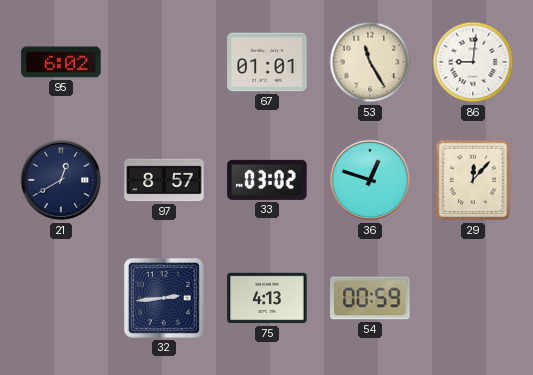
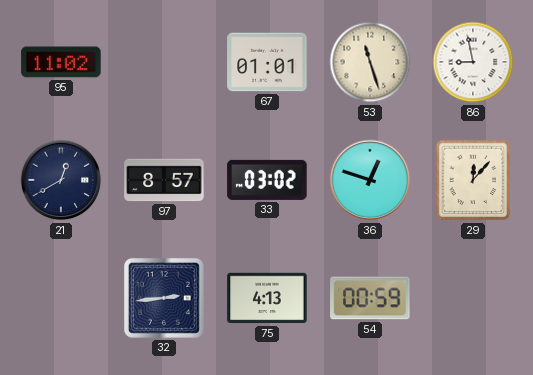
95: 6:02 -> 11:02
53: 11:25 -> 11:27
86: 9:01 -> 8:58
